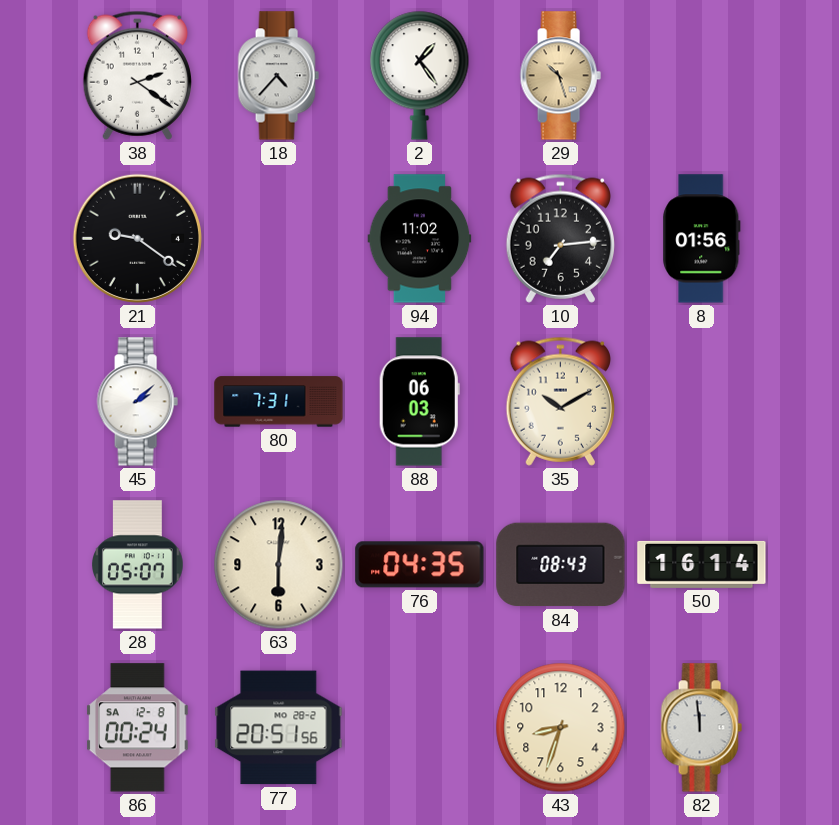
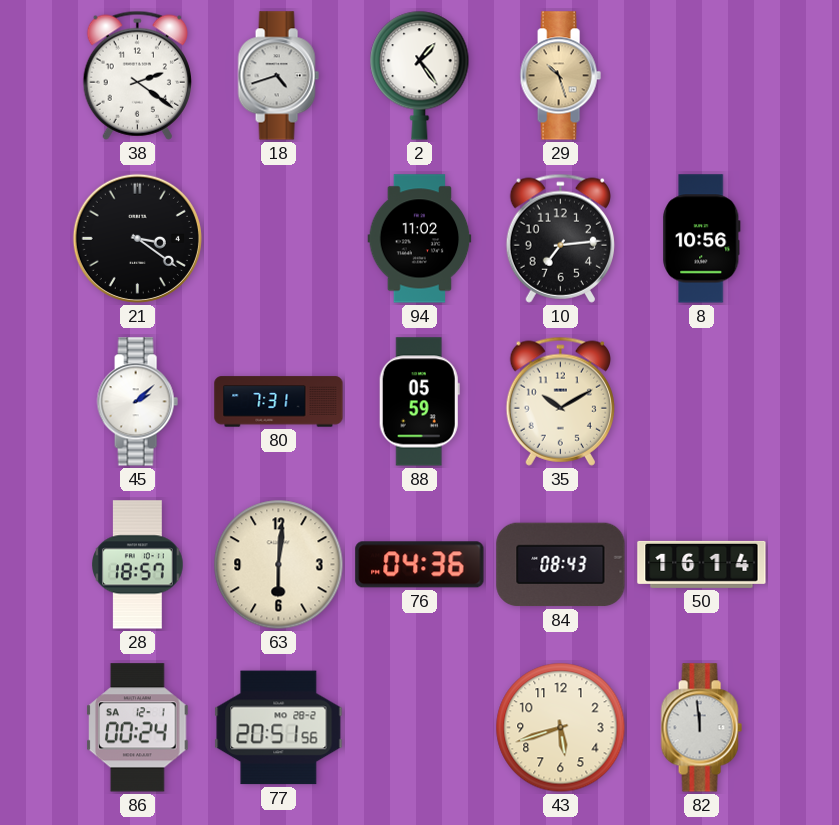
18: 4:37 -> 4:42
21: 9:21 -> 3:21
8: 01:56 -> 10:56
88: 06:03 -> 05:59
28: 05:07 -> 18:57
76: 04:35 -> 04:36
86 date: SA 12-8 -> SA 12-1
43: 8:33 -> 5:42
